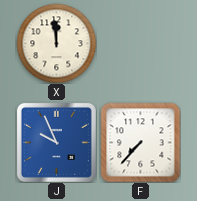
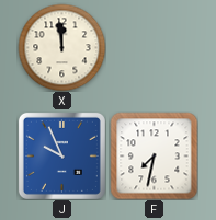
F: 7:37 -> 7:32
